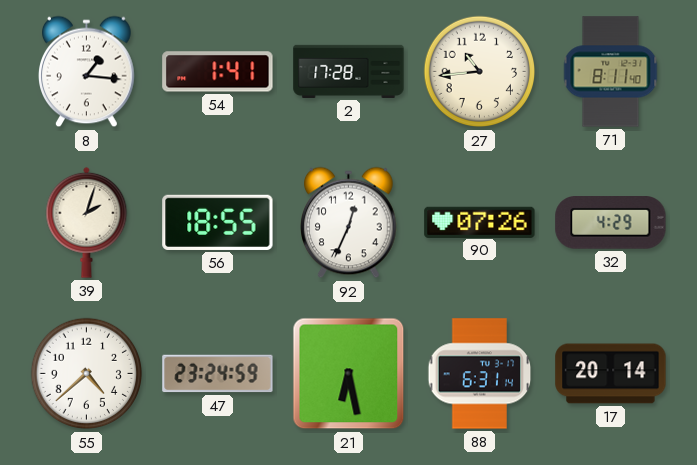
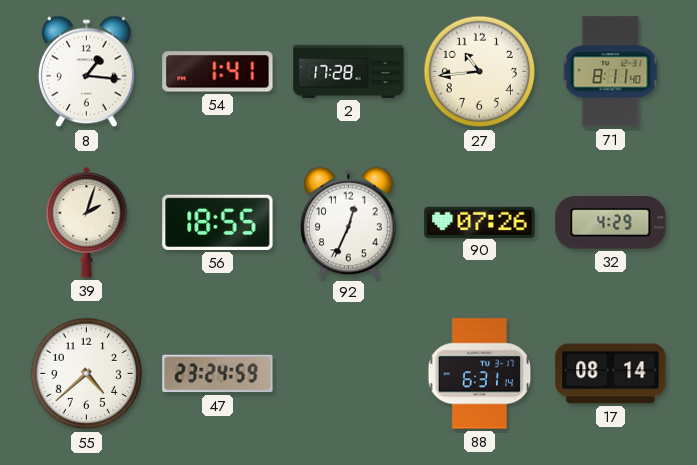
21: 6:28 -> none
17: 20:14 -> 08:14
